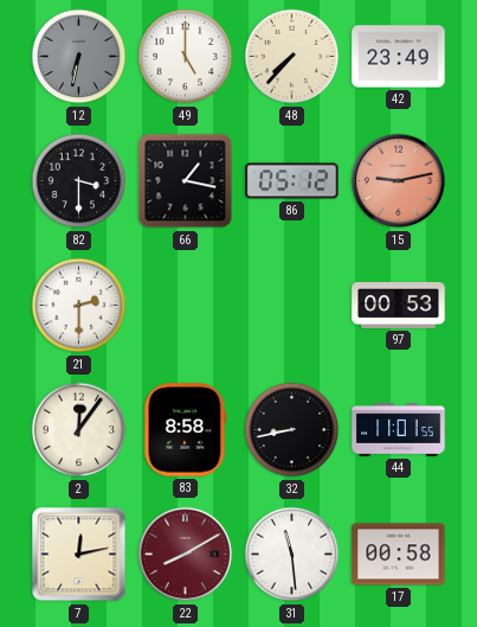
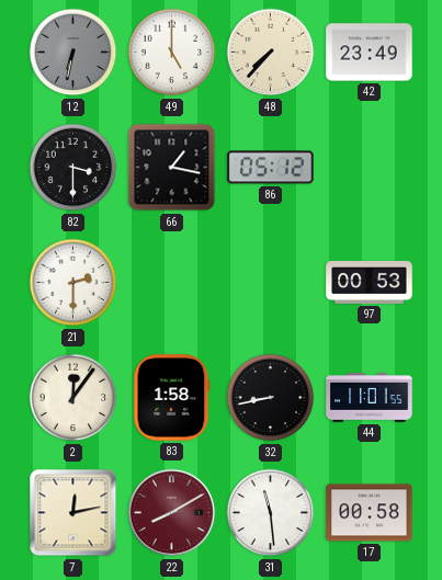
15: 9:13 -> none
83: 8:58 -> 1:58
